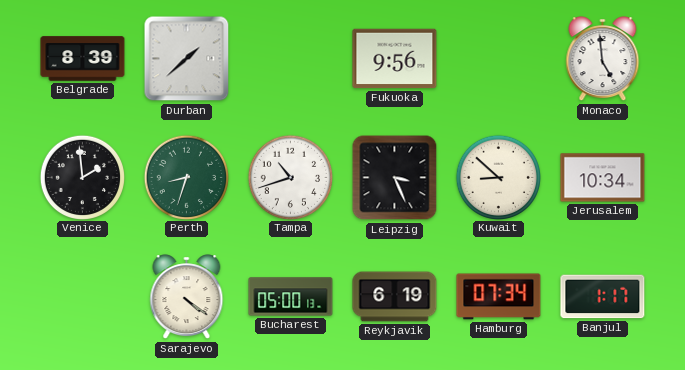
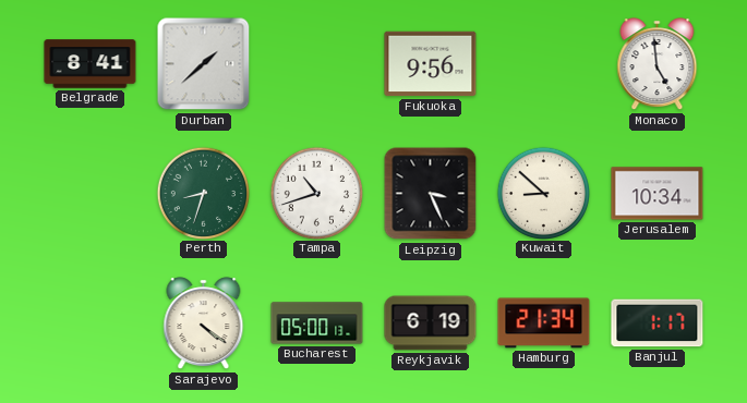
Belgrade: 8:39 -> 8:41
Venice: 1:59 -> none
Hamburg: 07:34 -> 21:34
